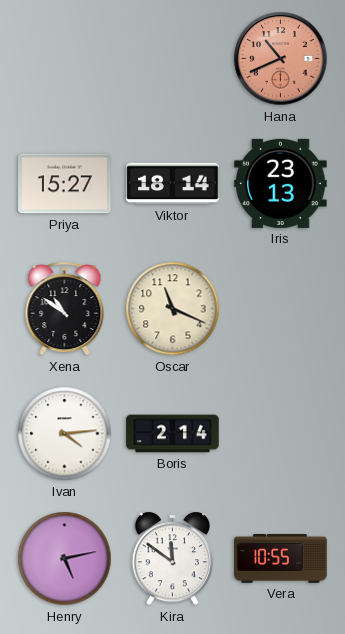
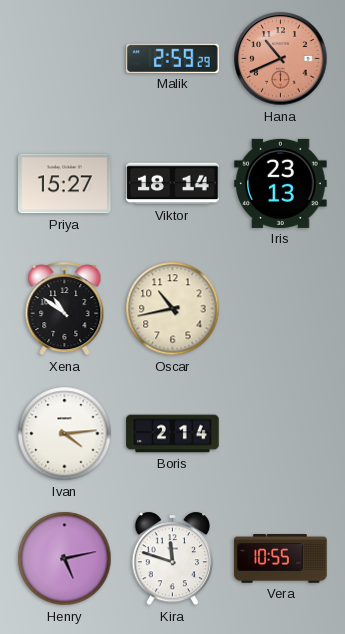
Malik: none -> 2:59
Oscar: 11:19 -> 10:43
Kira: 11:51 -> 11:48
